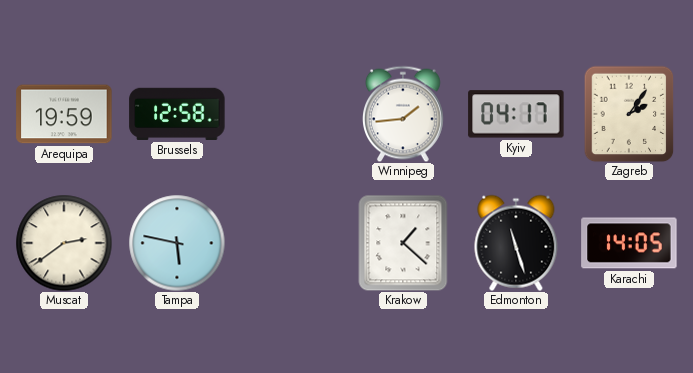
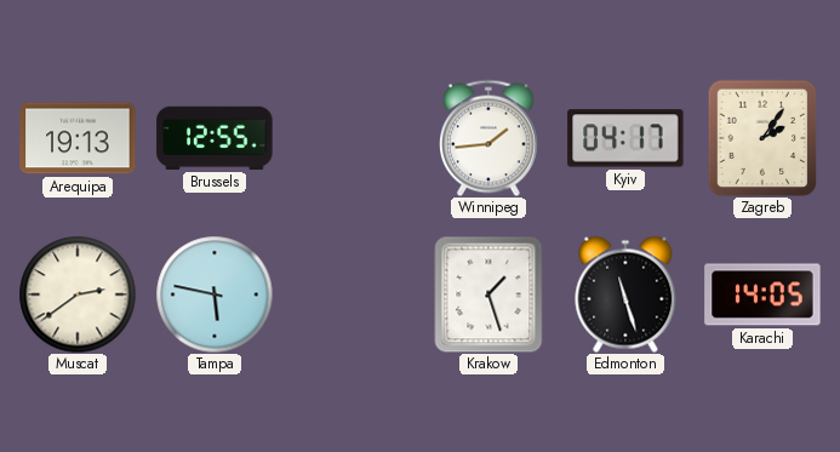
Arequipa: 19:59 -> 19:13
Brussels: 12:58 -> 12:55
Krakow: 1:22 -> 1:27
